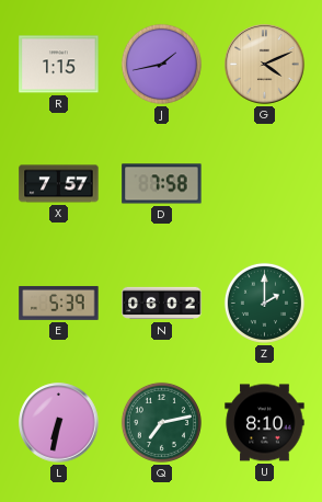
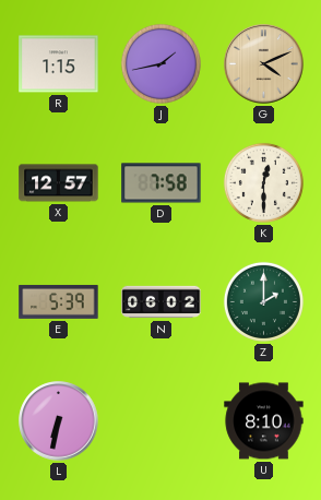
X: 7:57 -> 12:57
K: none -> 12:30
Q: 7:13 -> none
